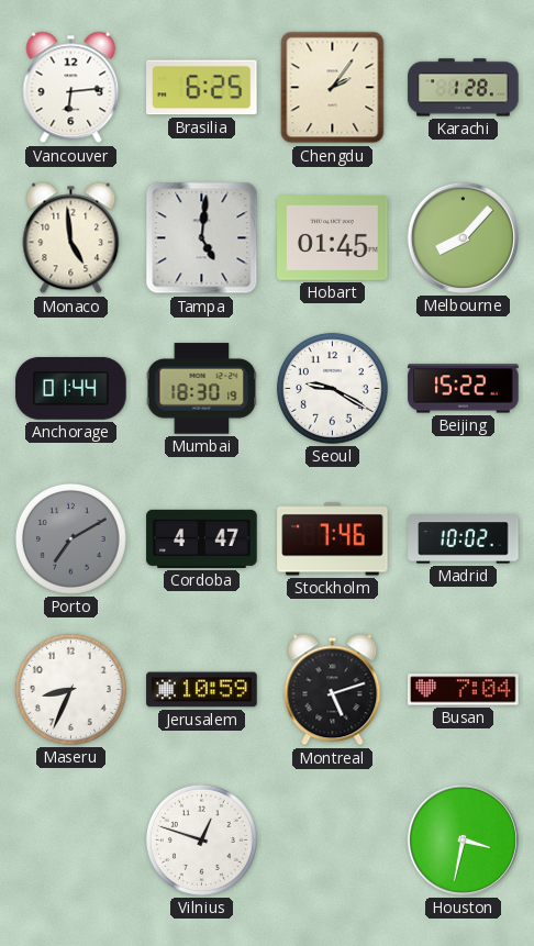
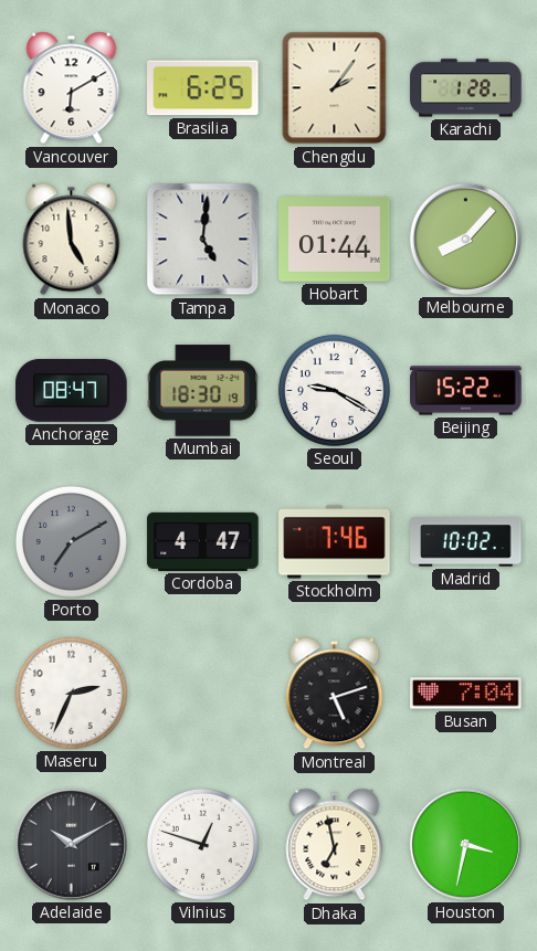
Vancouver: 6:14 -> 6:10
Hobart: 01:45 -> 01:44
Anchorage: 01:44 -> 08:47
Maseru: 8:34 -> 2:34
Jerusalem: 10:59 -> none
Adelaide: none -> 10:10
Dhaka: none -> 6:58
